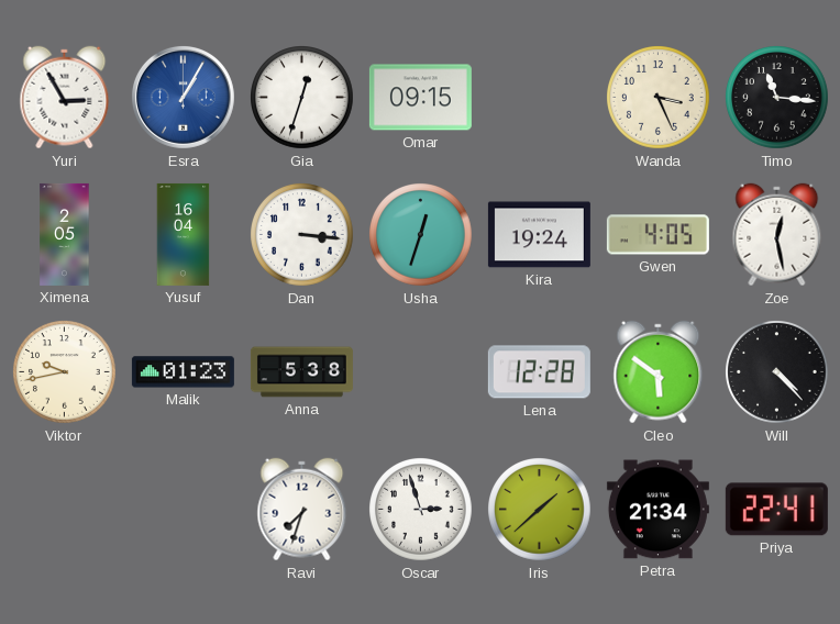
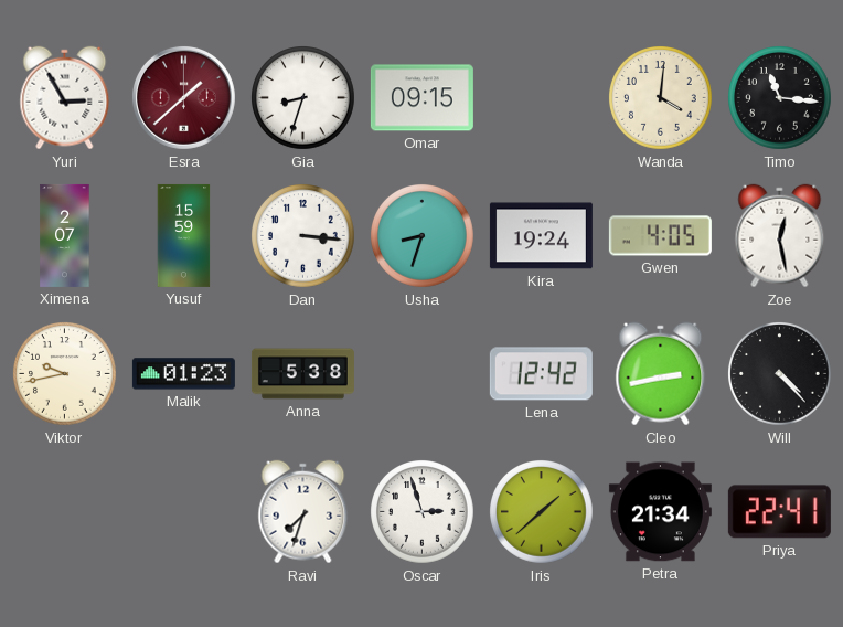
Esra: 1:05 -> 1:38
Esra dial: blue -> burgundy
Gia: 12:33 -> 8:33
Wanda: 3:26 -> 4:01
Ximena: 2:05 -> 2:07
Yusuf: 16:04 -> 15:59
Usha: 12:33 -> 8:33
Lena: 12:28 -> 12:42
Cleo: 5:51 -> 2:43
